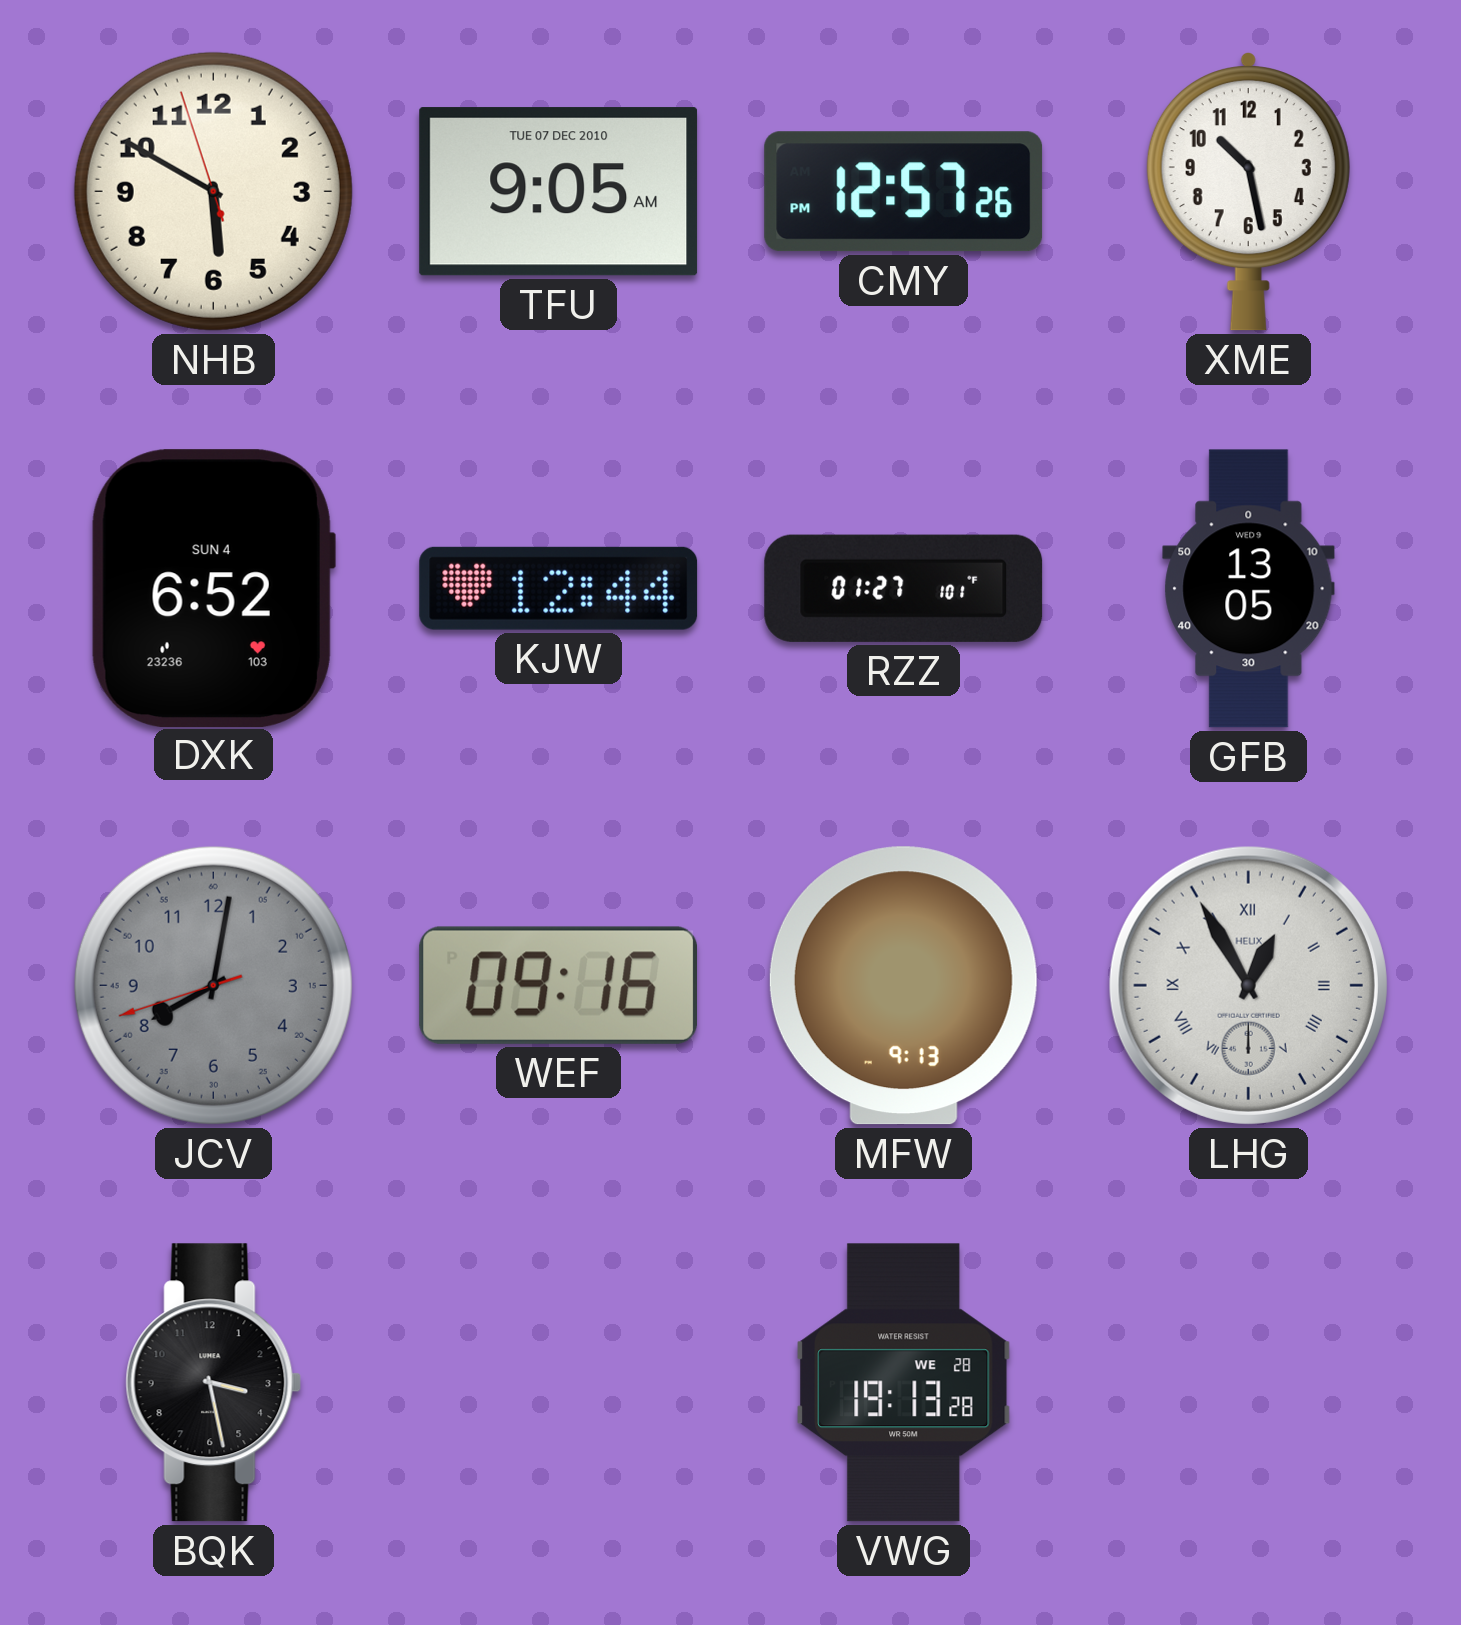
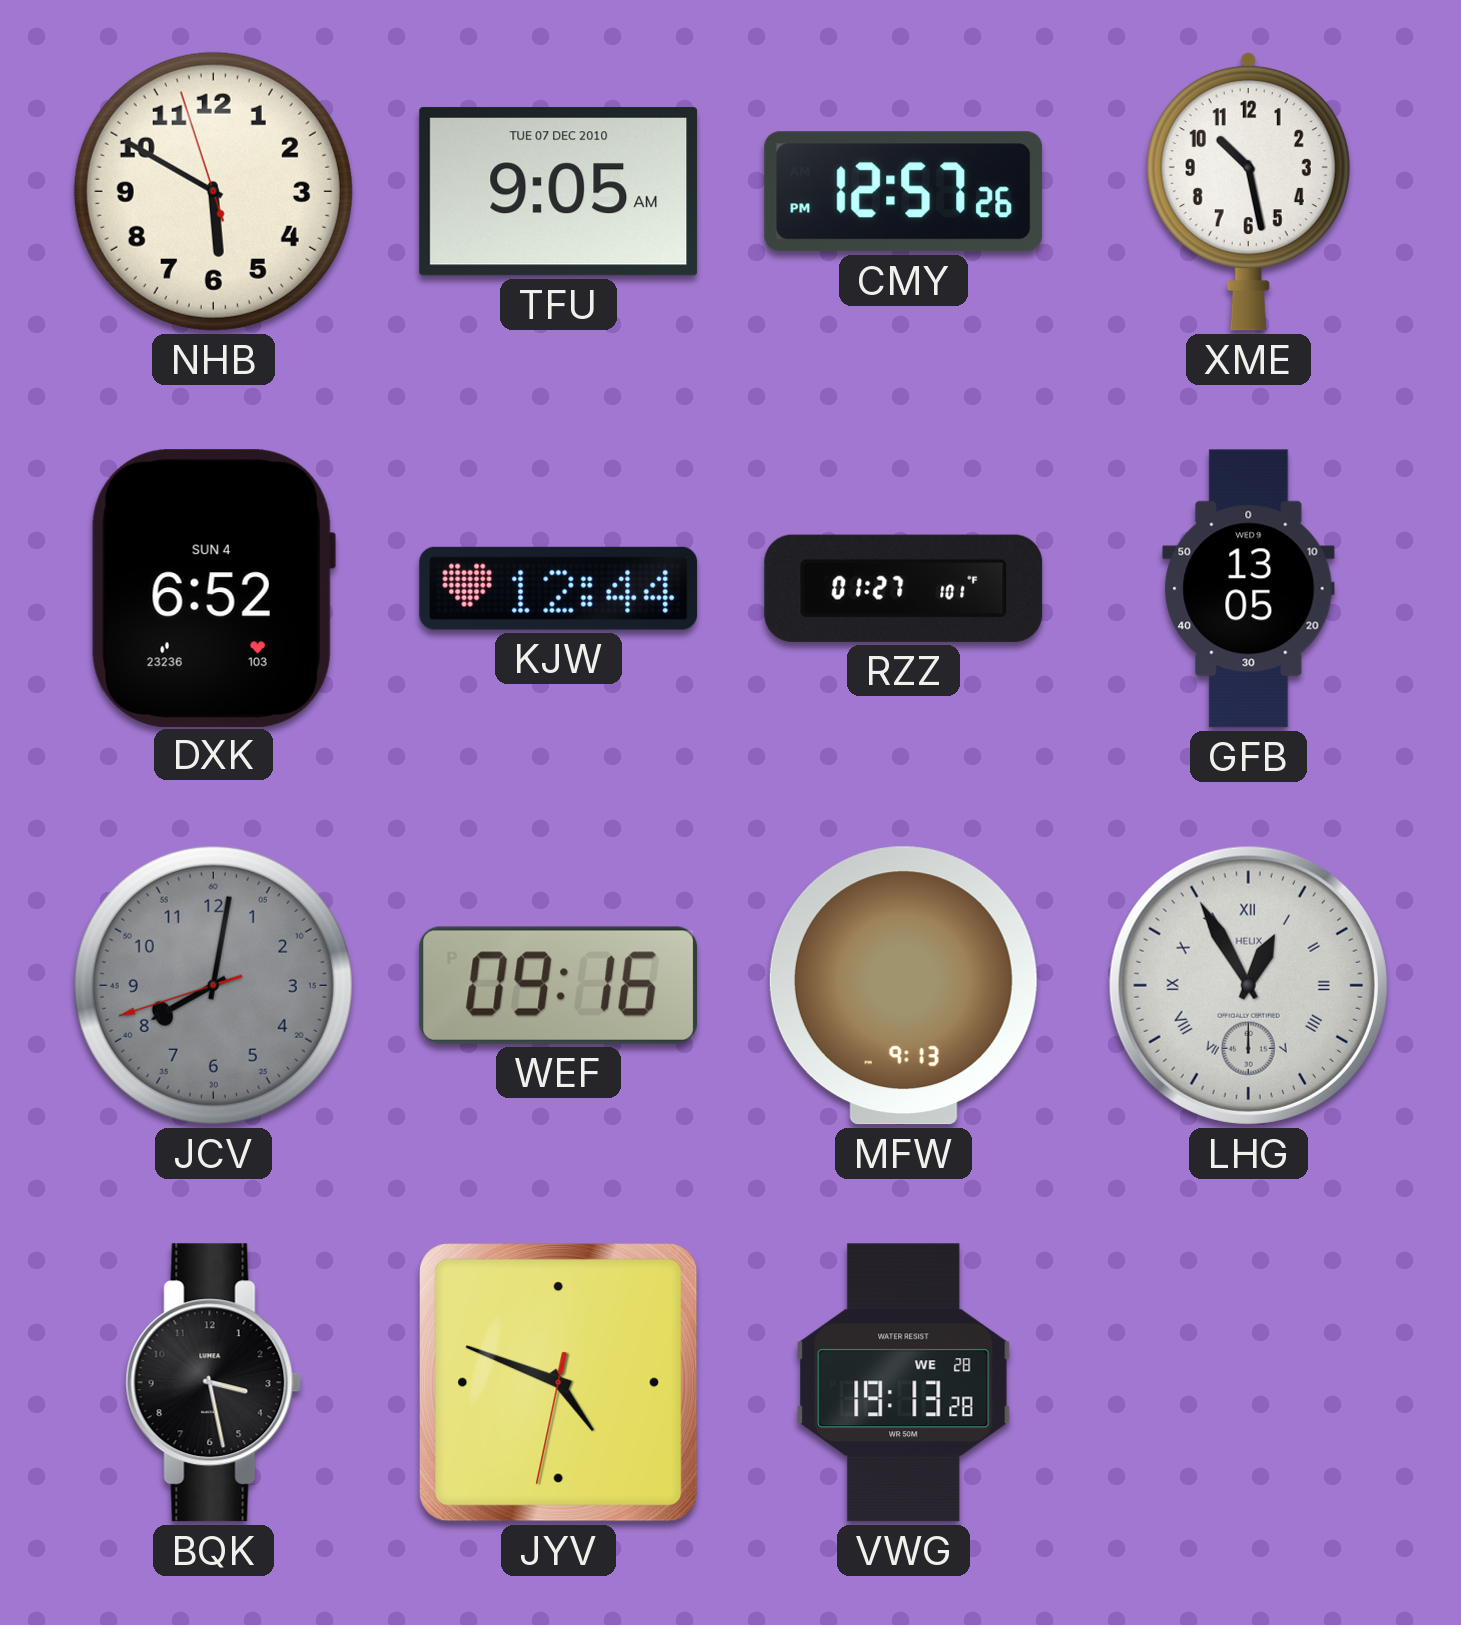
JYV: none -> 4:48
